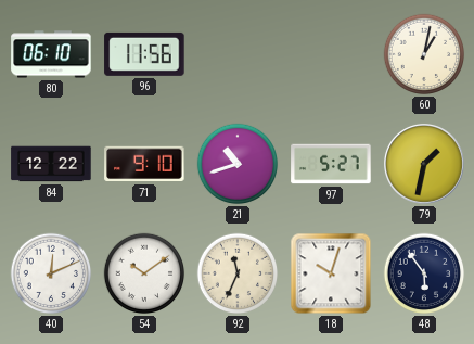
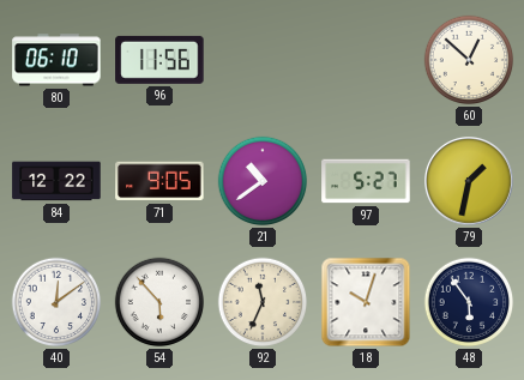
60: 1:02 -> 12:52
71: 9:10 -> 9:05
21: 10:42 -> 10:39
40: 12:11 -> 12:09
54: 10:09 -> 5:53
